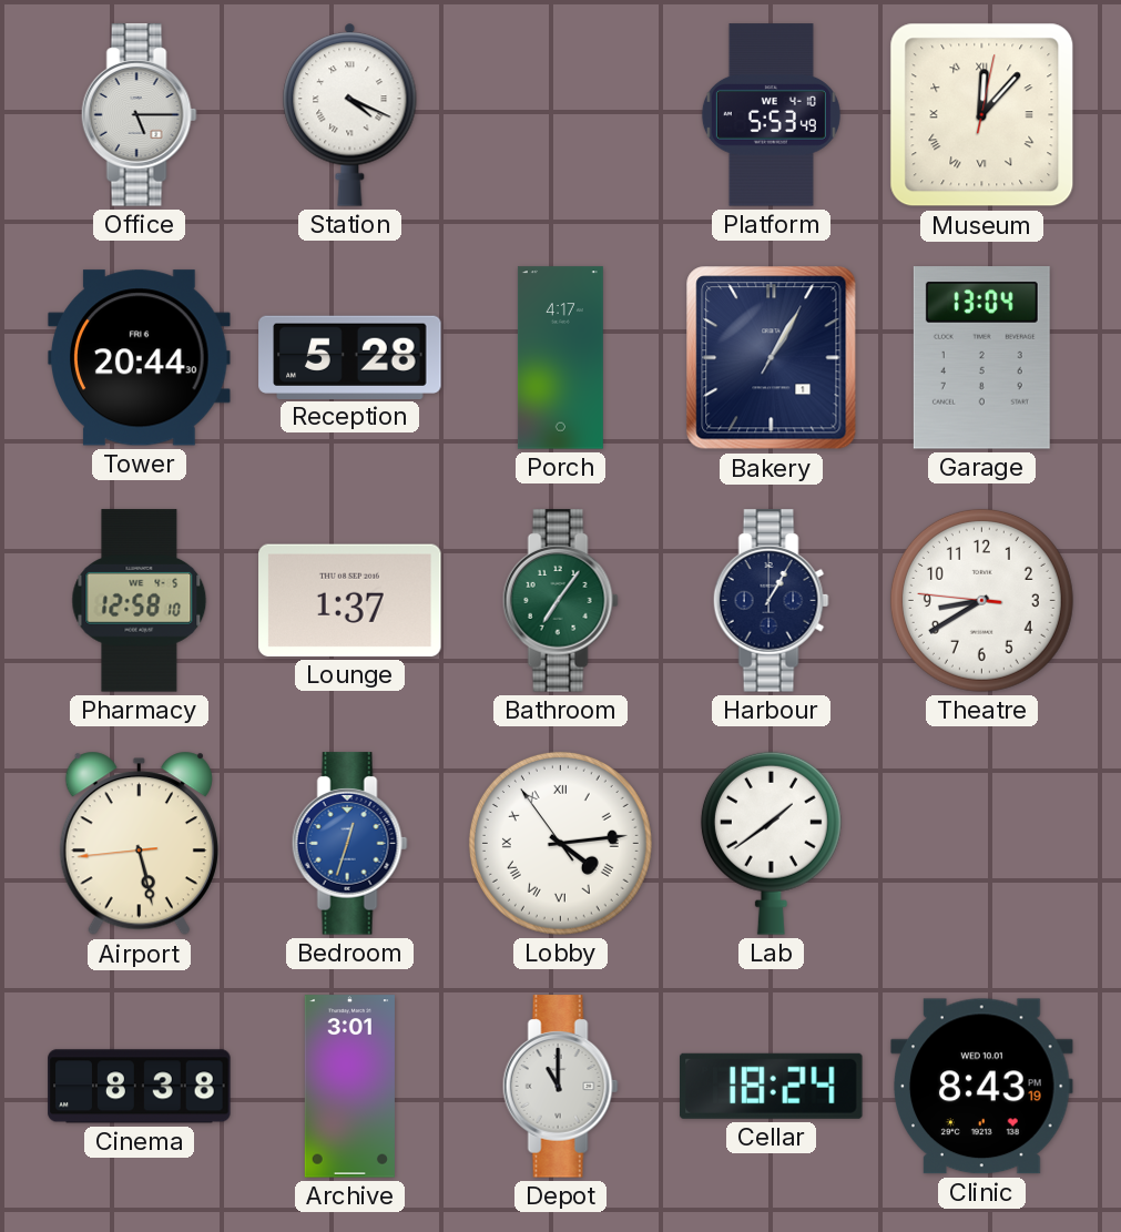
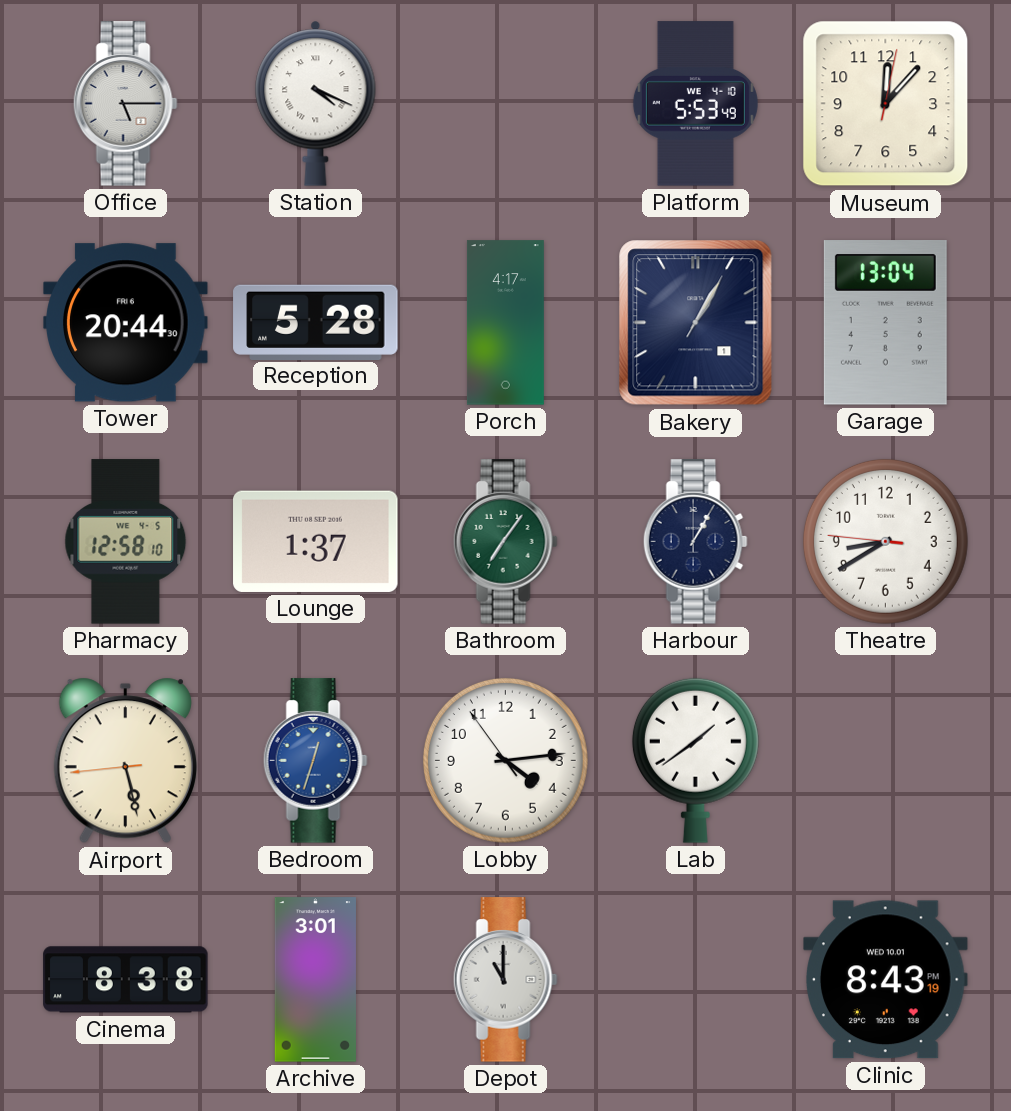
Museum numerals: Roman -> Arabic
Lobby numerals: Roman -> Arabic
Cellar: 18:24 -> none
